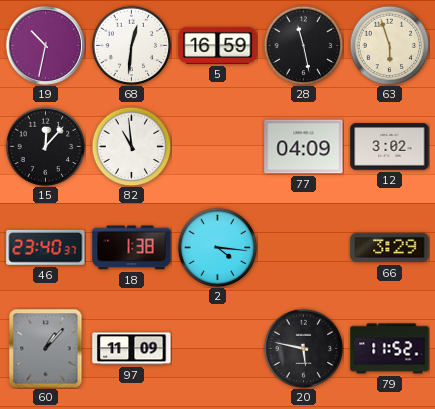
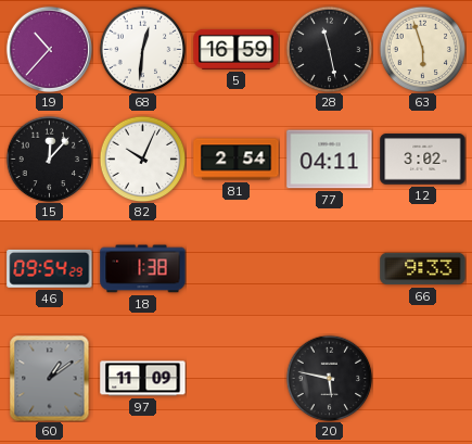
19: 10:32 -> 10:37
82: 10:59 -> 10:04
81: none -> 2:54
77: 04:09 -> 04:11
46: 23:40 -> 09:54
2: 4:16 -> none
66: 3:29 -> 9:33
60: 1:07 -> 1:09
79: 11:52 -> none
